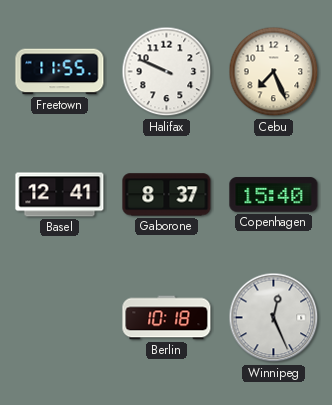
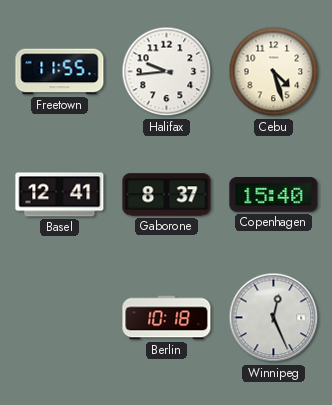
Halifax: 9:49 -> 9:44
Cebu: 7:26 -> 4:27
